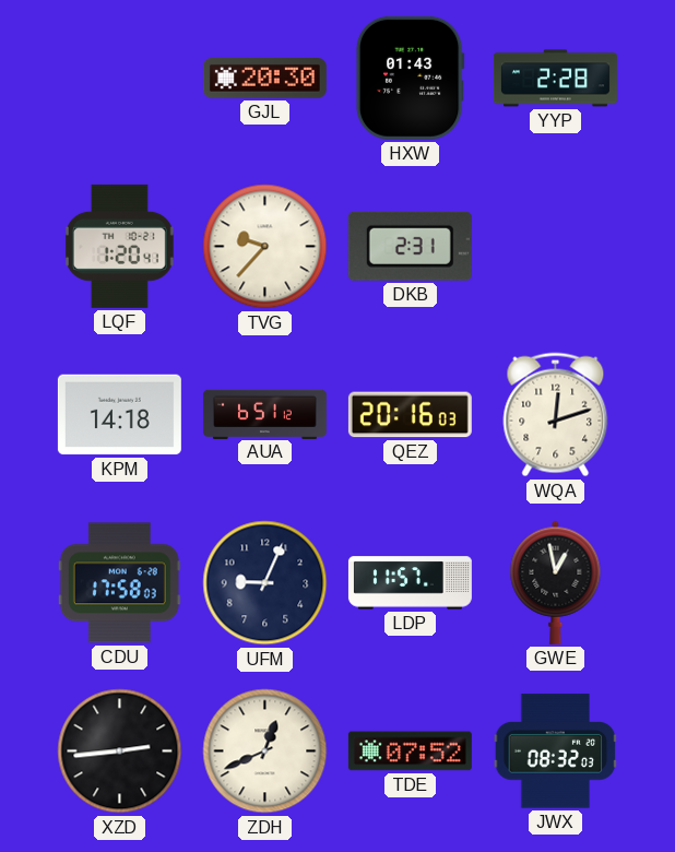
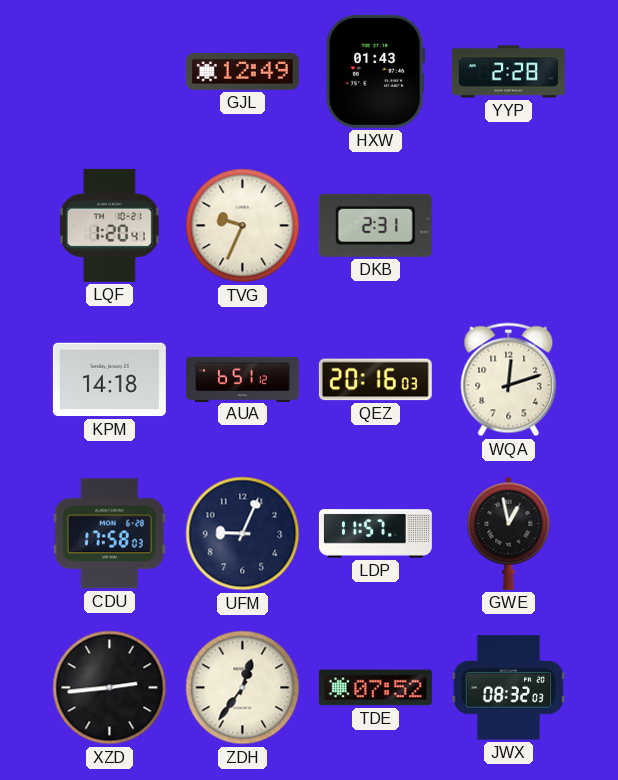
GJL: 20:30 -> 12:49
TVG: 9:37 -> 9:34
ZDH: 12:41 -> 12:36
